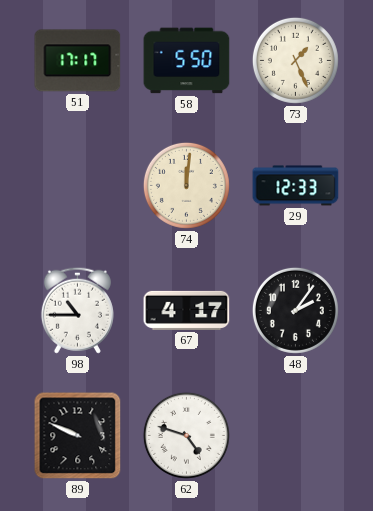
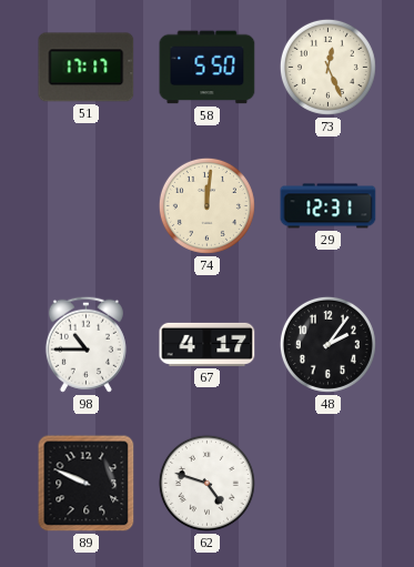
73: 1:26 -> 12:26
29: 12:33 -> 12:31
